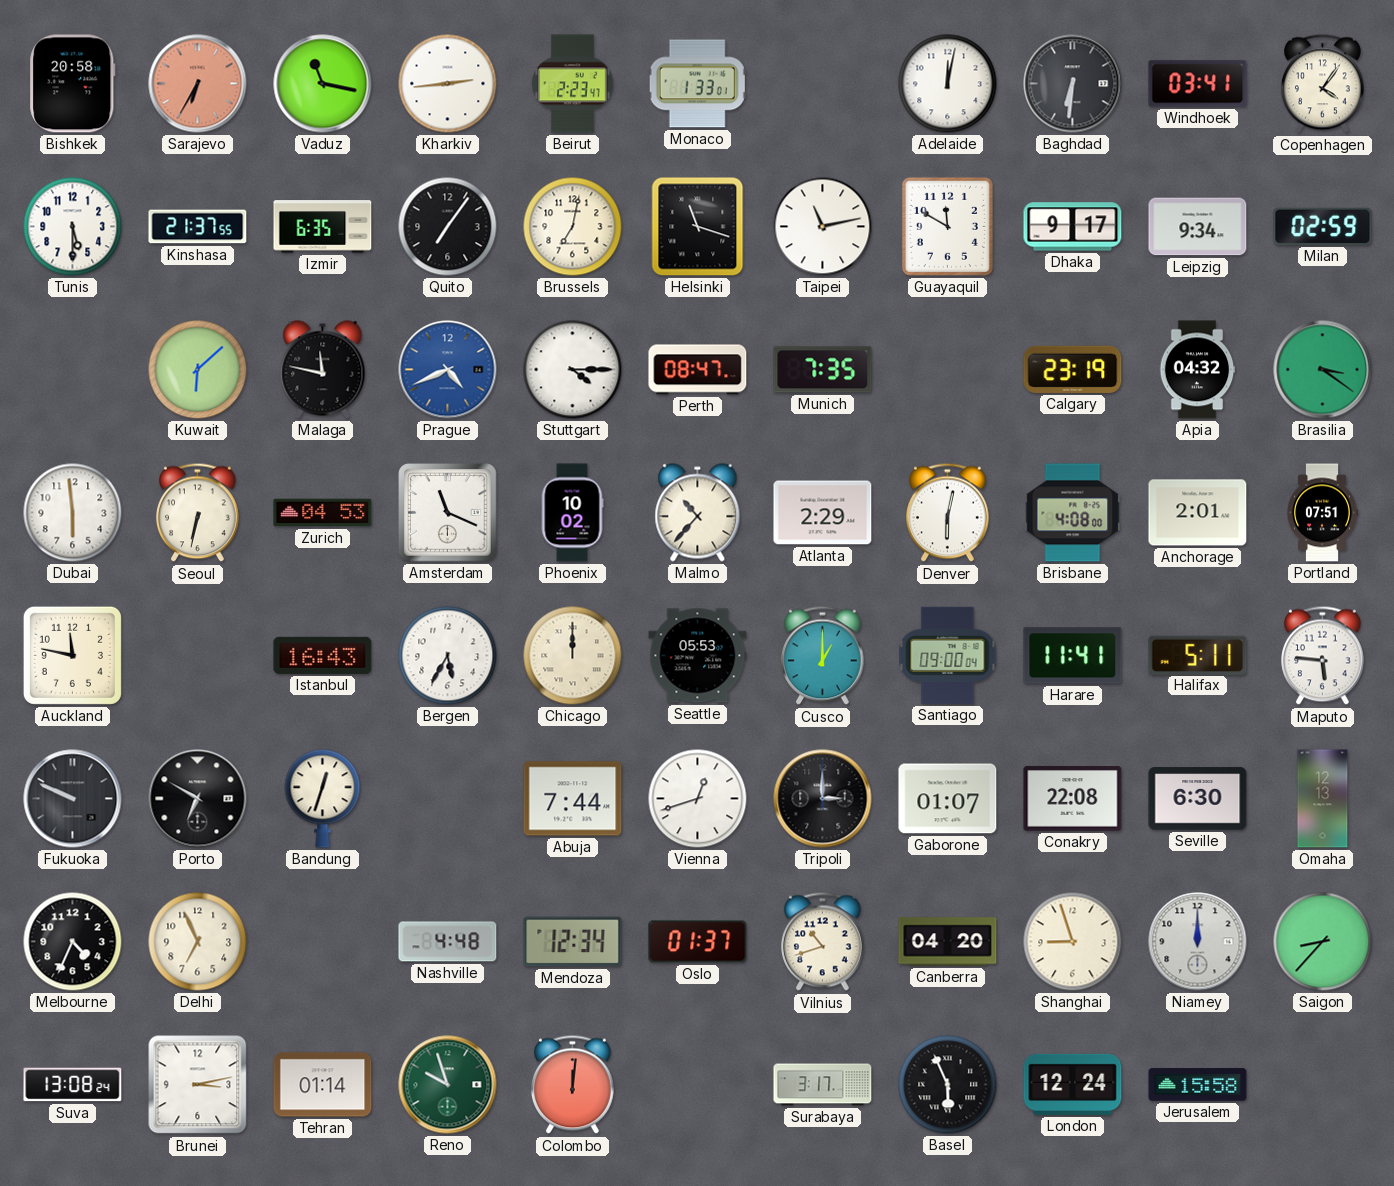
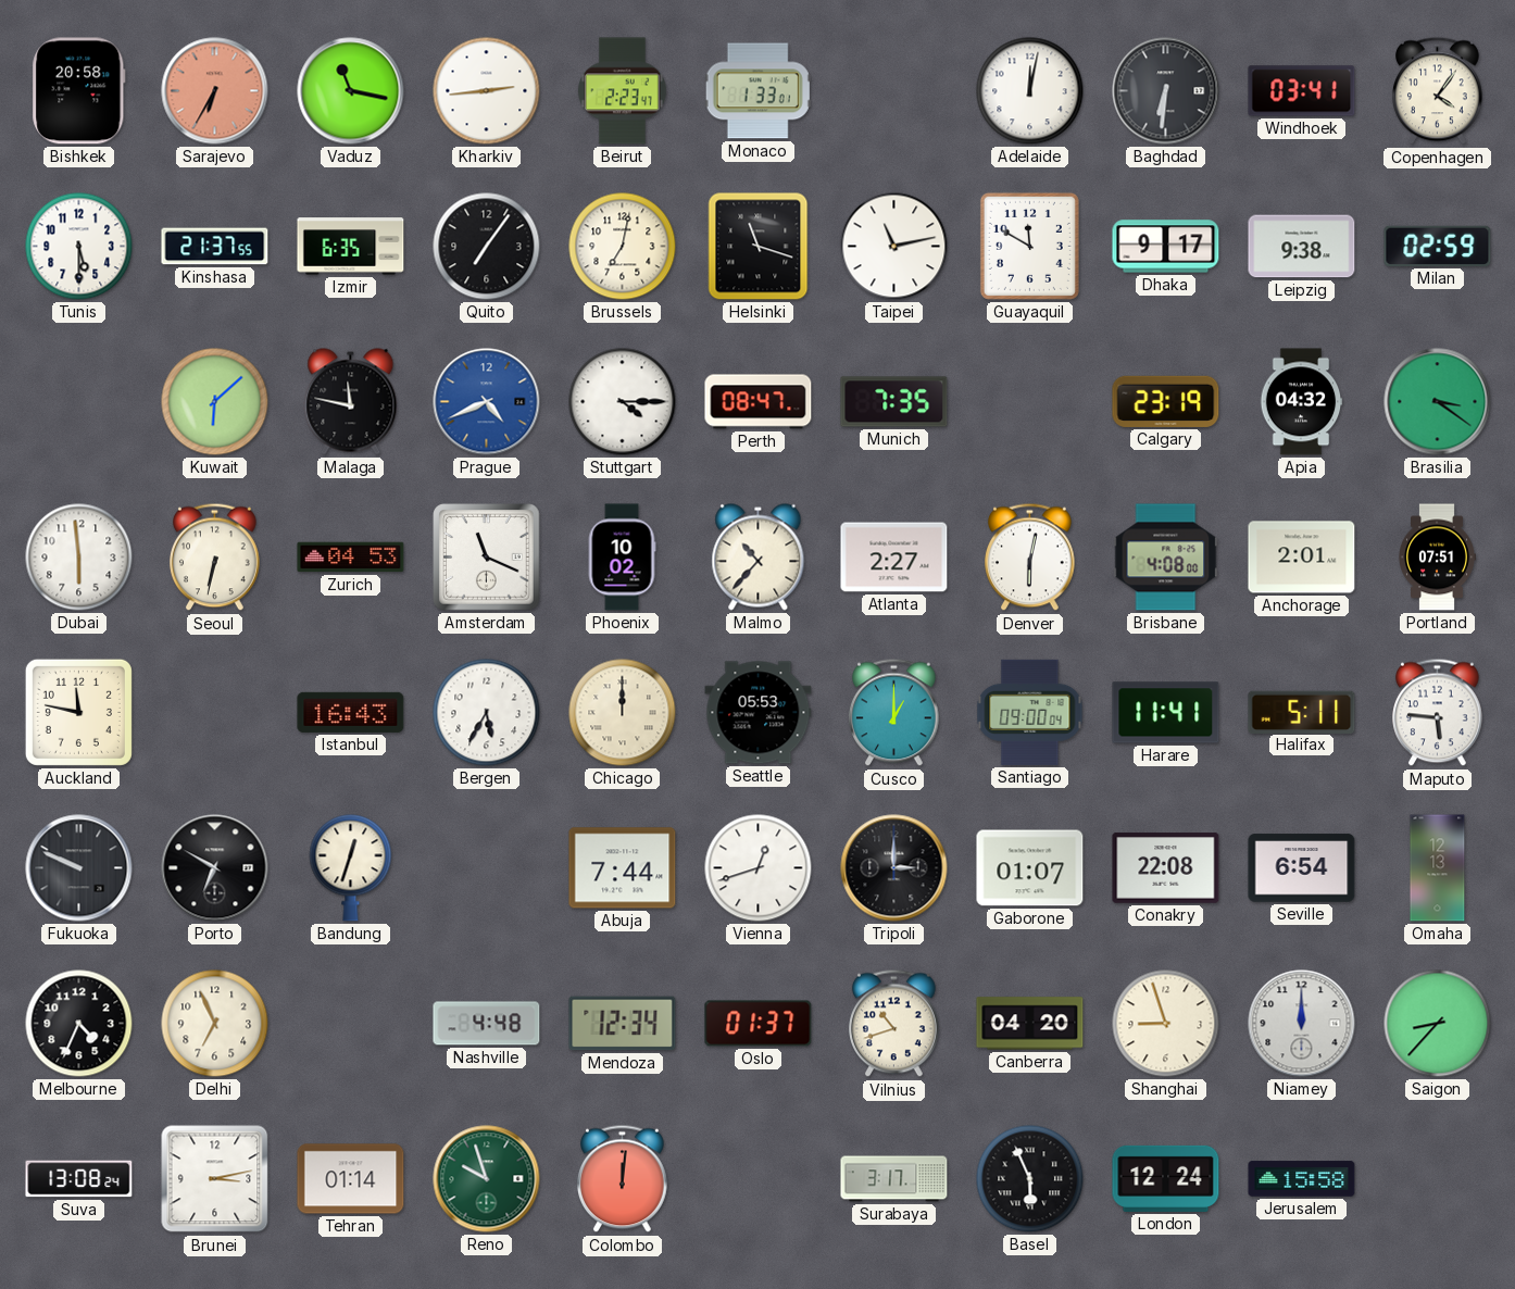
Leipzig: 9:34 -> 9:38
Atlanta: 2:29 -> 2:27
Seville: 6:30 -> 6:54
